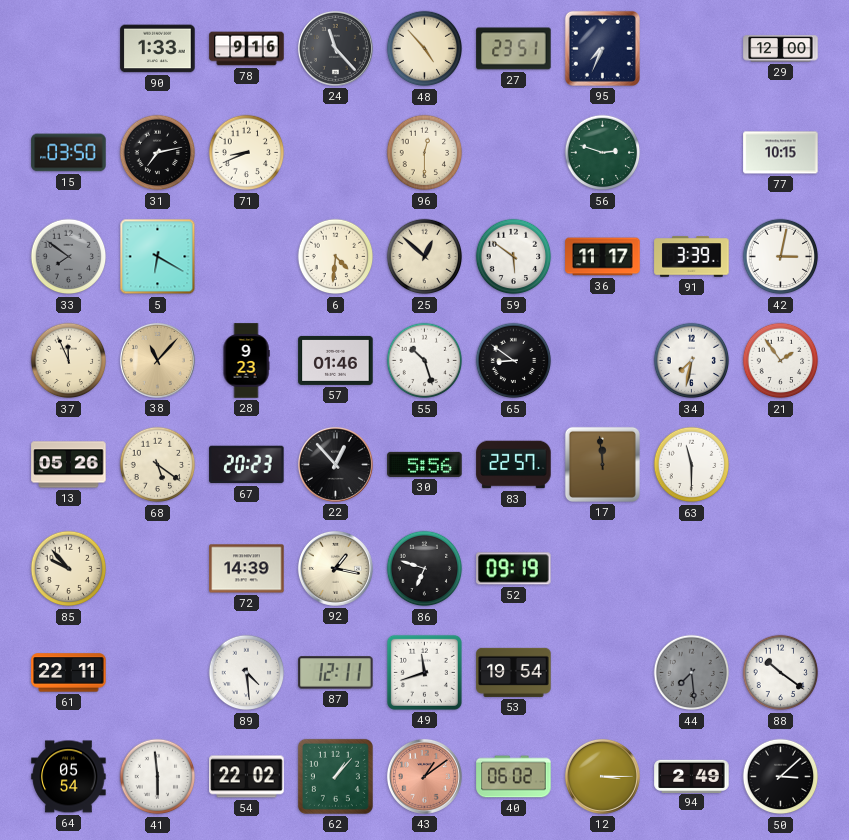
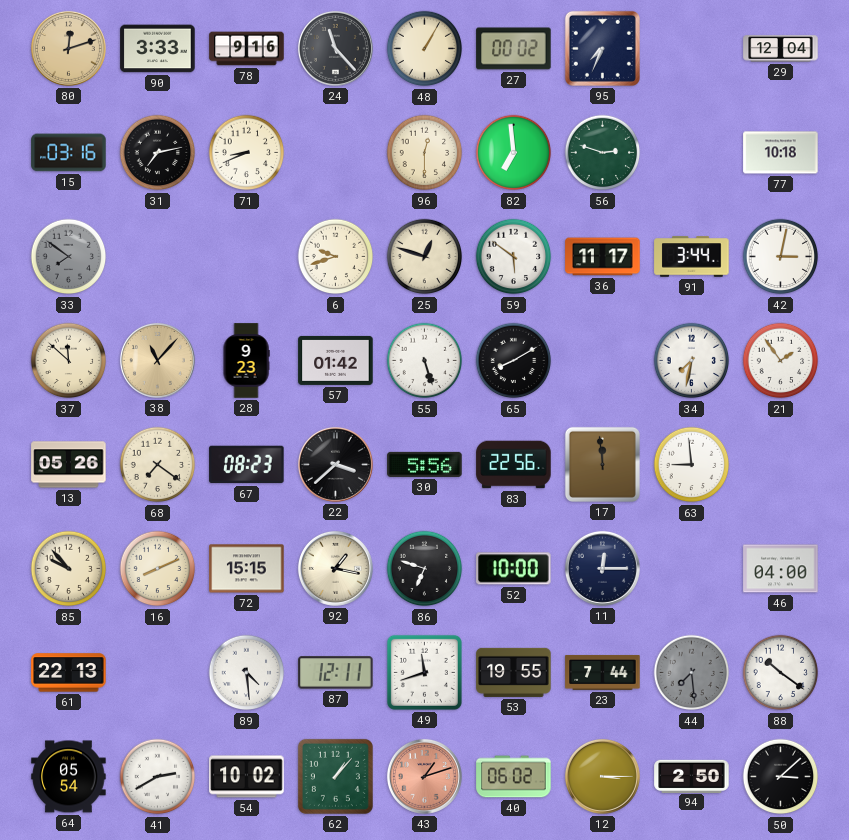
80: none -> 12:12
90: 1:33 -> 3:33
48: 4:53 -> 1:05
27: 23:51 -> 00:02
29: 12:00 -> 12:04
15: 03:50 -> 03:16
82: none -> 6:59
77: 10:15 -> 10:18
5: 6:20 -> none
6: 4:31 -> 9:42
25: 12:52 -> 12:48
91: 3:39 -> 3:44
37: 11:56 -> 11:52
57: 01:46 -> 01:42
55: 10:27 -> 5:27
65: 8:51 -> 8:10
68: 5:21 -> 7:21
67: 20:23 -> 08:23
22: 12:53 -> 3:38
83: 22:57 -> 22:56
63: 11:30 -> 8:59
16: none -> 8:11
72: 14:39 -> 15:15
52: 09:19 -> 10:00
11: none -> 12:15
46: none -> 04:00
61: 22:11 -> 22:13
53: 19:54 -> 19:55
23: none -> 7:44
41: 5:59 -> 2:40
54: 22:02 -> 10:02
43: 1:09 -> 1:12
94: 2:49 -> 2:50
